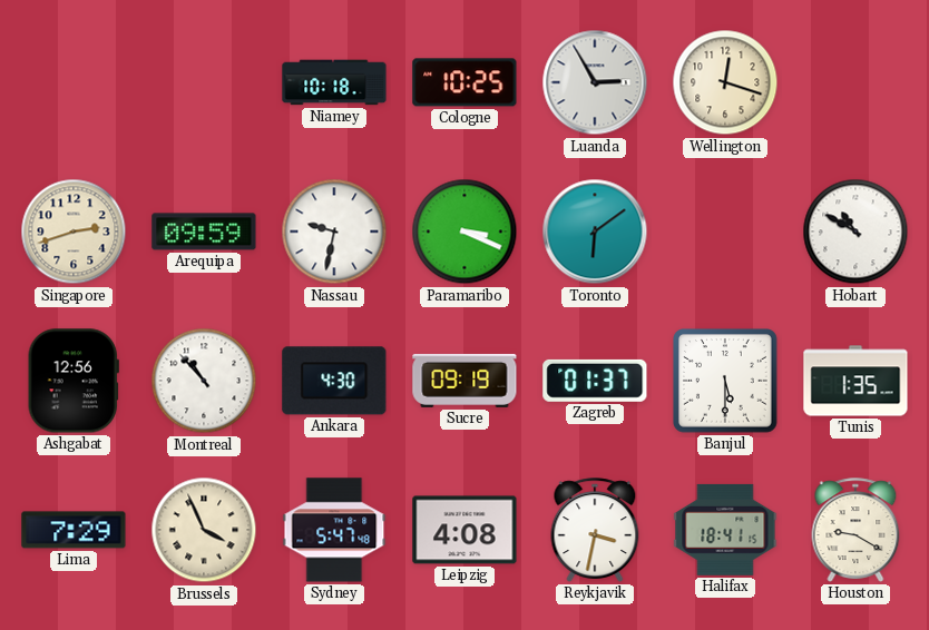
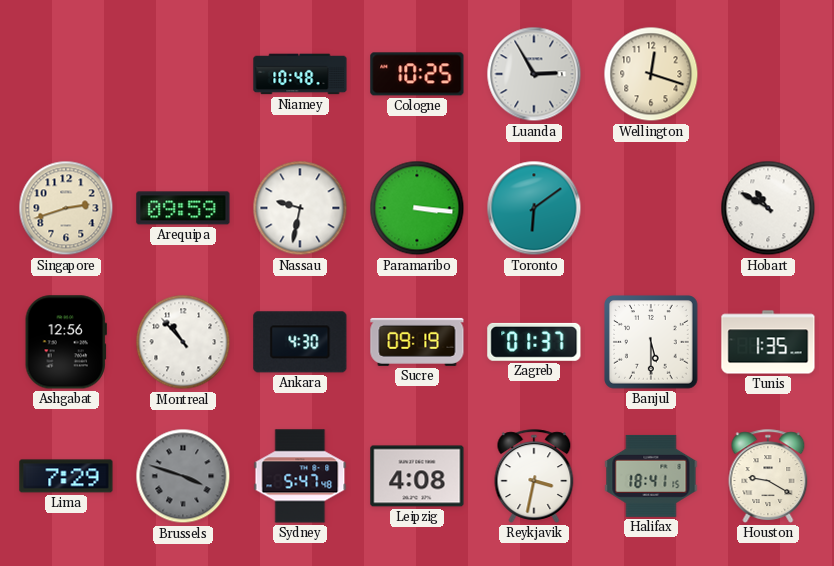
Niamey: 10:18 -> 10:48
Paramaribo: 3:19 -> 3:16
Brussels: 3:56 -> 3:48
Brussels dial: cream -> grey
